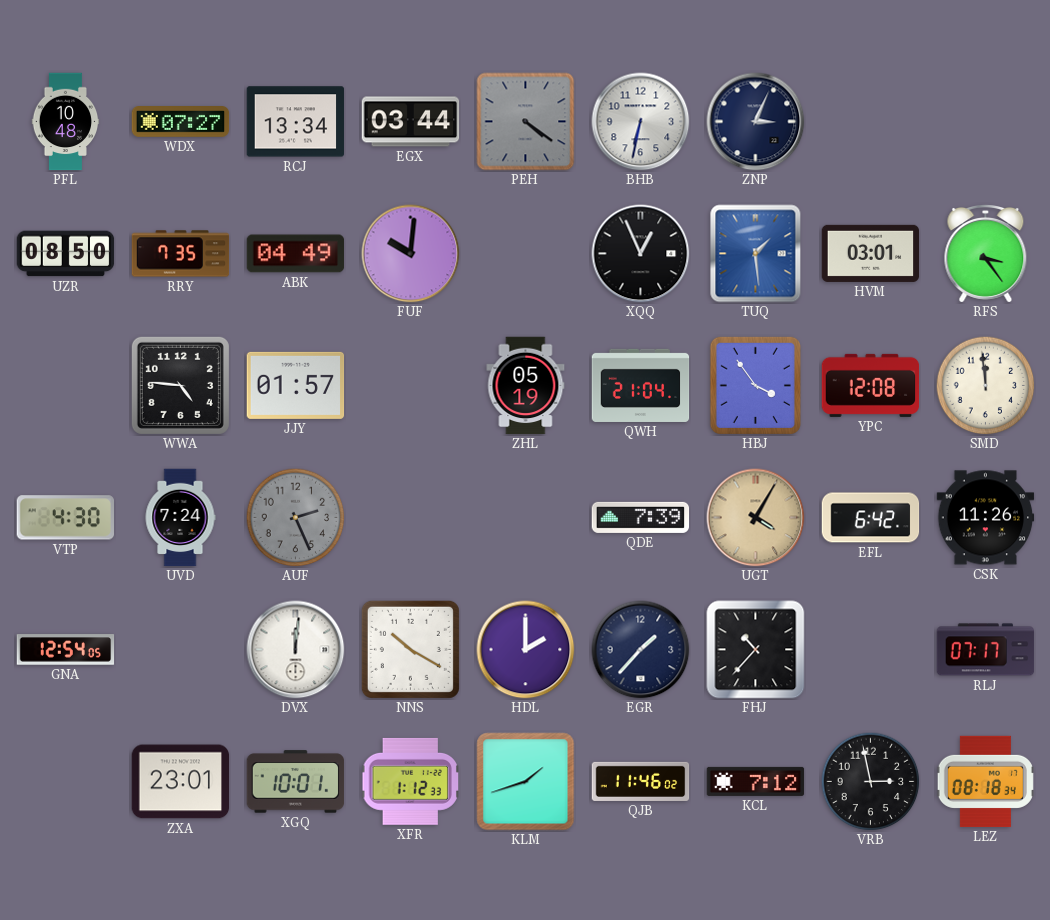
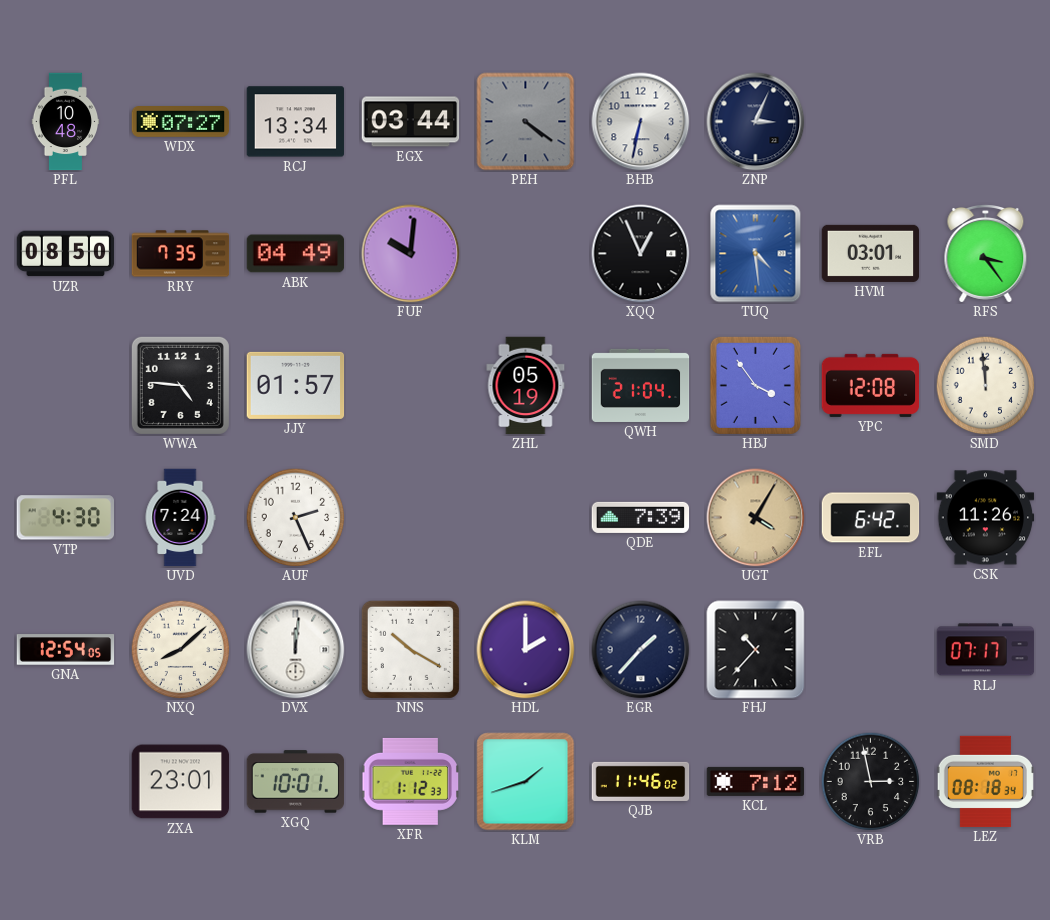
TUQ: 1:29 -> 4:29
AUF dial: grey -> white
NXQ: none -> 8:08
